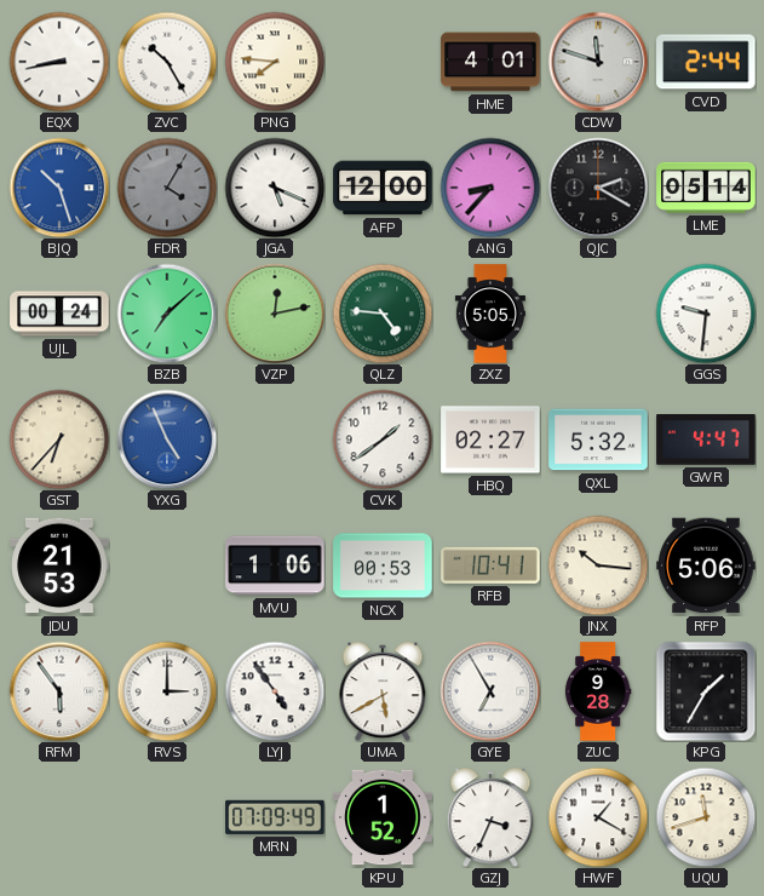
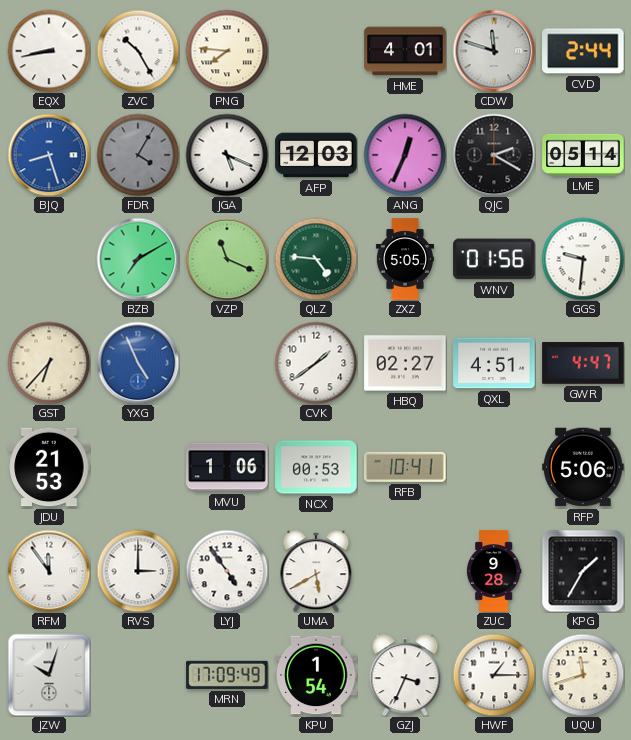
BJQ: 10:27 -> 8:27
AFP: 12:00 -> 12:03
ANG: 8:37 -> 12:34
UJL: 00:24 -> none
BZB: 7:08 -> 7:10
VZP: 12:13 -> 11:19
WNV: none -> 01:56
QXL: 5:32 -> 4:51
JNX: 10:16 -> none
RFM: 5:54 -> 11:54
GYE: 6:55 -> none
JZW: none -> 10:03
MRN: 07:09 -> 17:09
KPU: 1:52 -> 1:54
HWF: 1:20 -> 1:15
